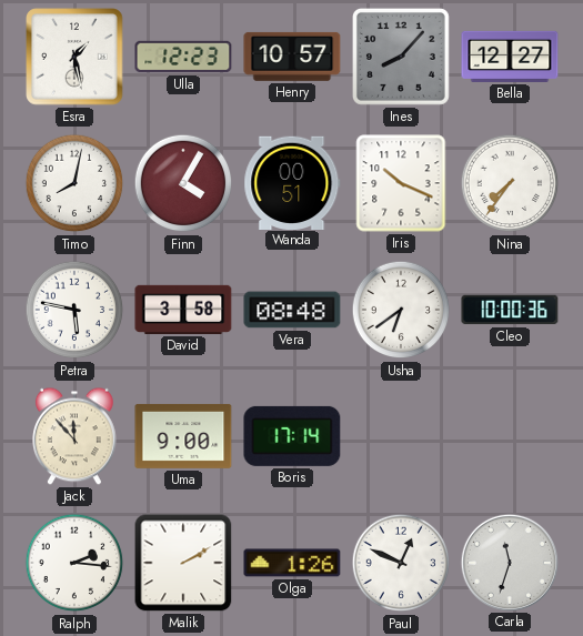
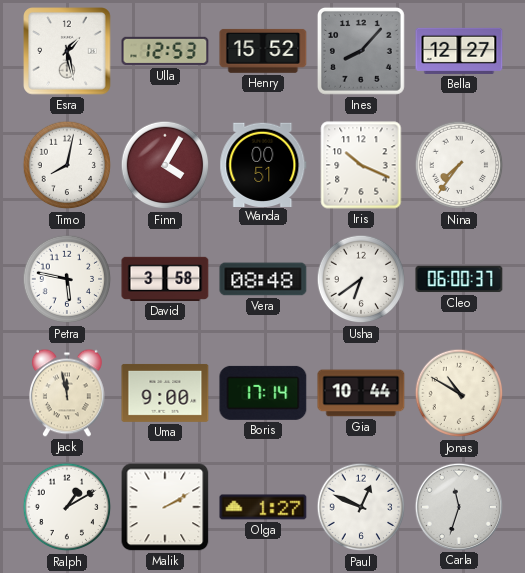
Ulla: 12:23 -> 12:53
Henry: 10:57 -> 15:52
Cleo: 10:00 -> 06:00
Jack: 11:53 -> 11:58
Gia: none -> 10:44
Jonas: none -> 10:50
Ralph: 2:16 -> 1:10
Olga: 1:26 -> 1:27
